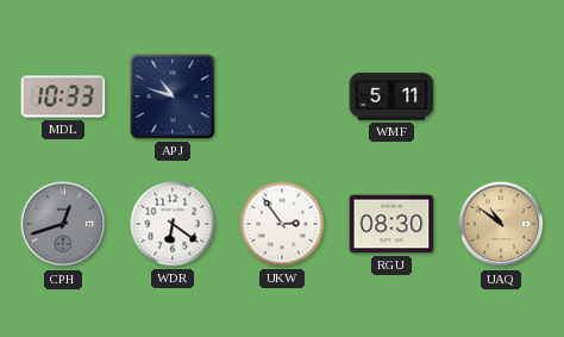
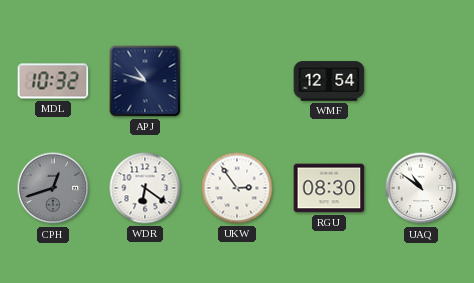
MDL: 10:33 -> 10:32
WMF: 5:11 -> 12:54
UAQ dial: champagne -> white
